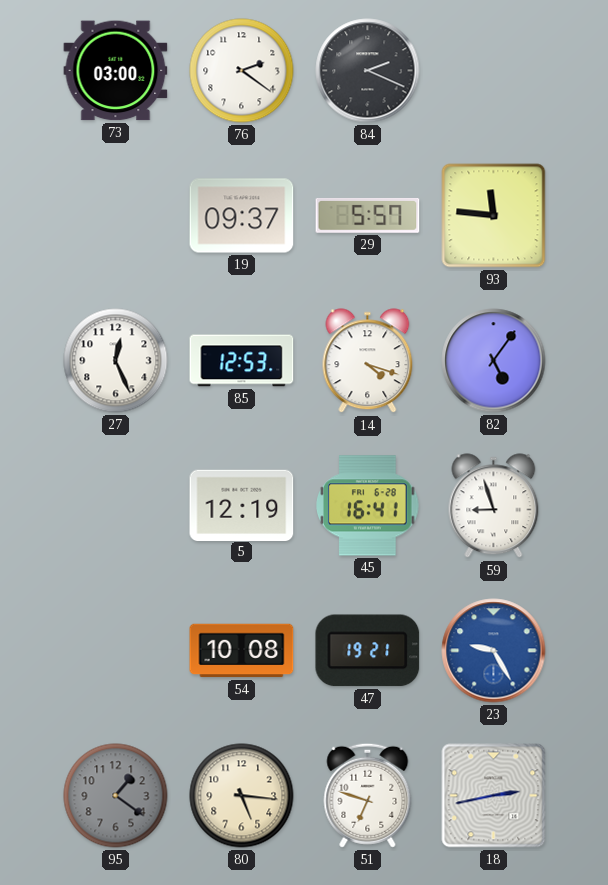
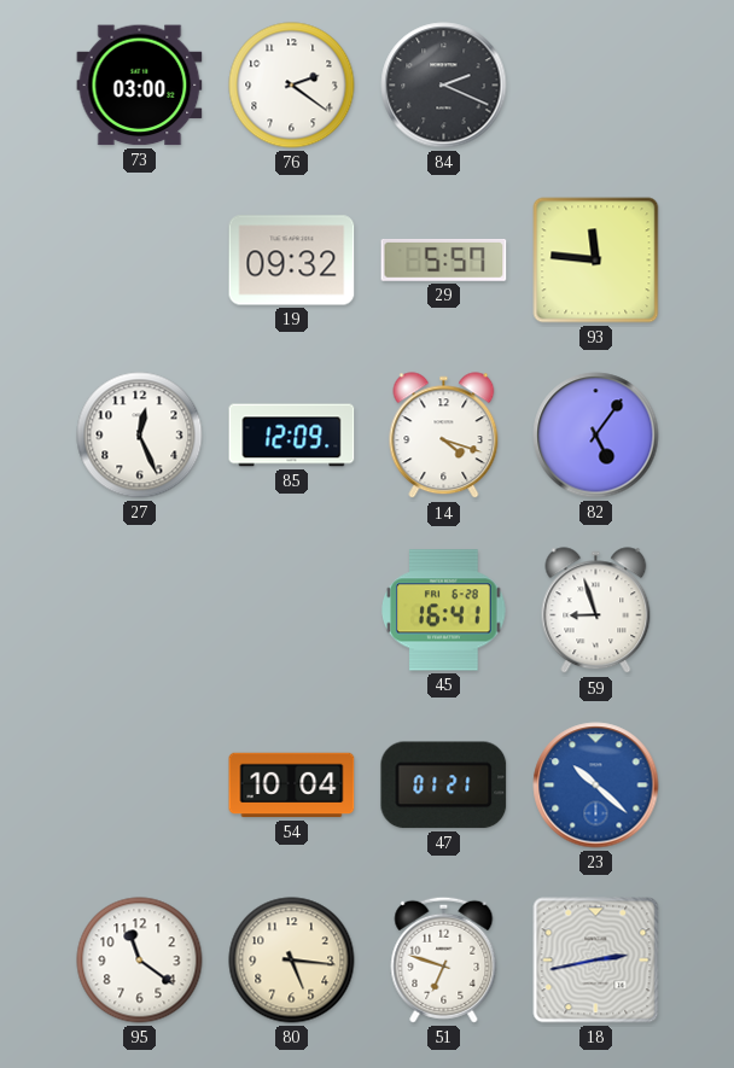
19: 09:37 -> 09:32
85: 12:53 -> 12:09
5: 12:19 -> none
54: 10:08 -> 10:04
47: 19:21 -> 01:21
23: 9:25 -> 10:22
95: 1:21 -> 11:21
95 dial: grey -> white
